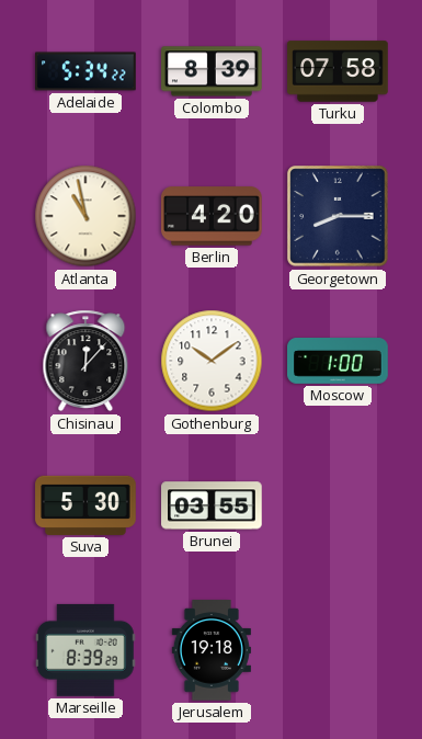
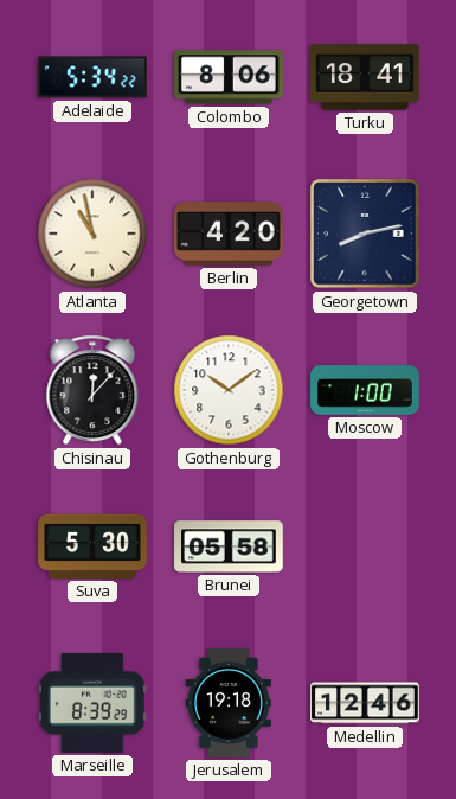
Colombo: 8:39 -> 8:06
Turku: 07:58 -> 18:41
Georgetown: 8:15 -> 8:13
Brunei: 03:55 -> 05:58
Medellin: none -> 12:46
